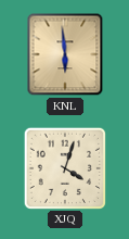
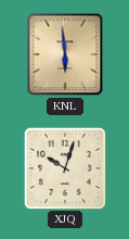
XJQ: 4:03 -> 10:03
